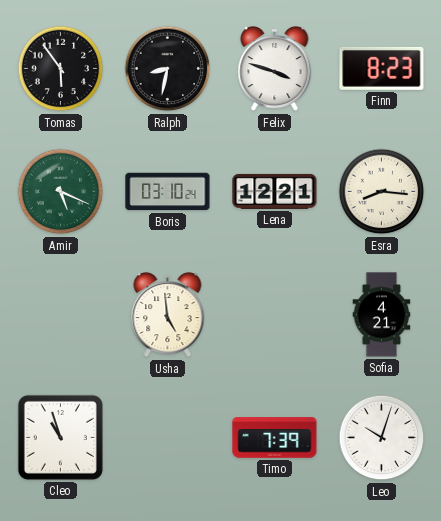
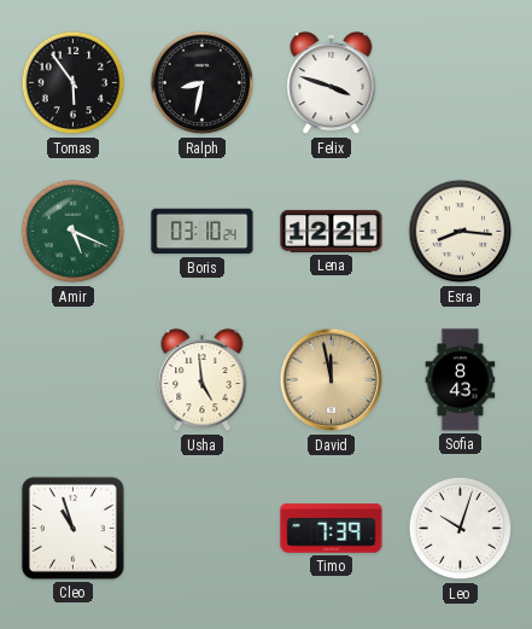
Finn: 8:23 -> none
David: none -> 11:58
Sofia: 4:21 -> 8:43
